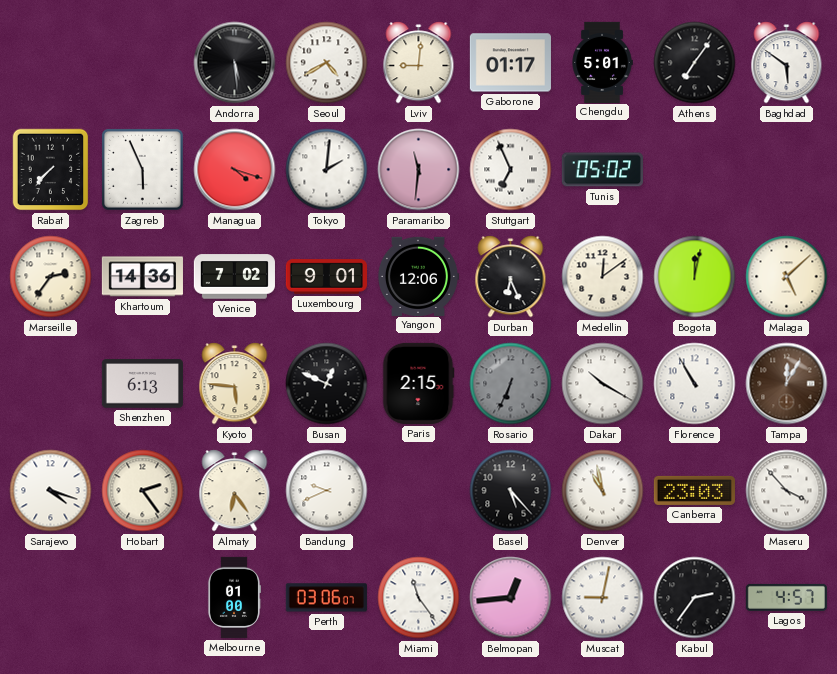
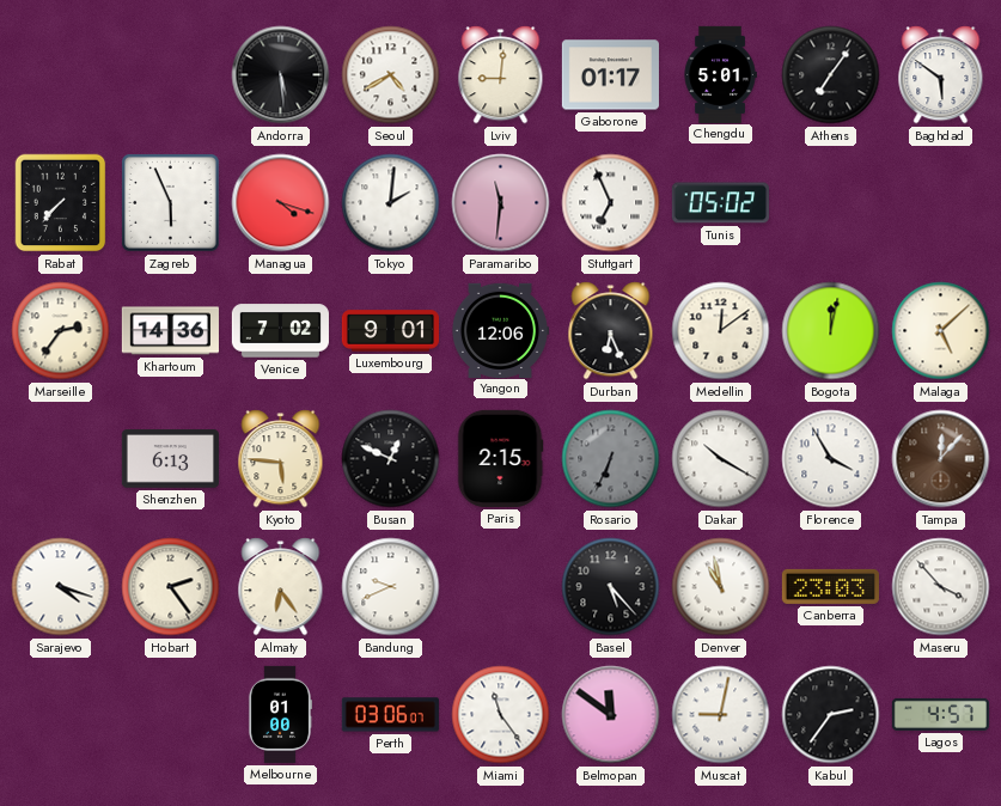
Florence: 10:55 -> 3:55
Tampa: 12:05 -> 12:07
Belmopan: 12:44 -> 11:51
